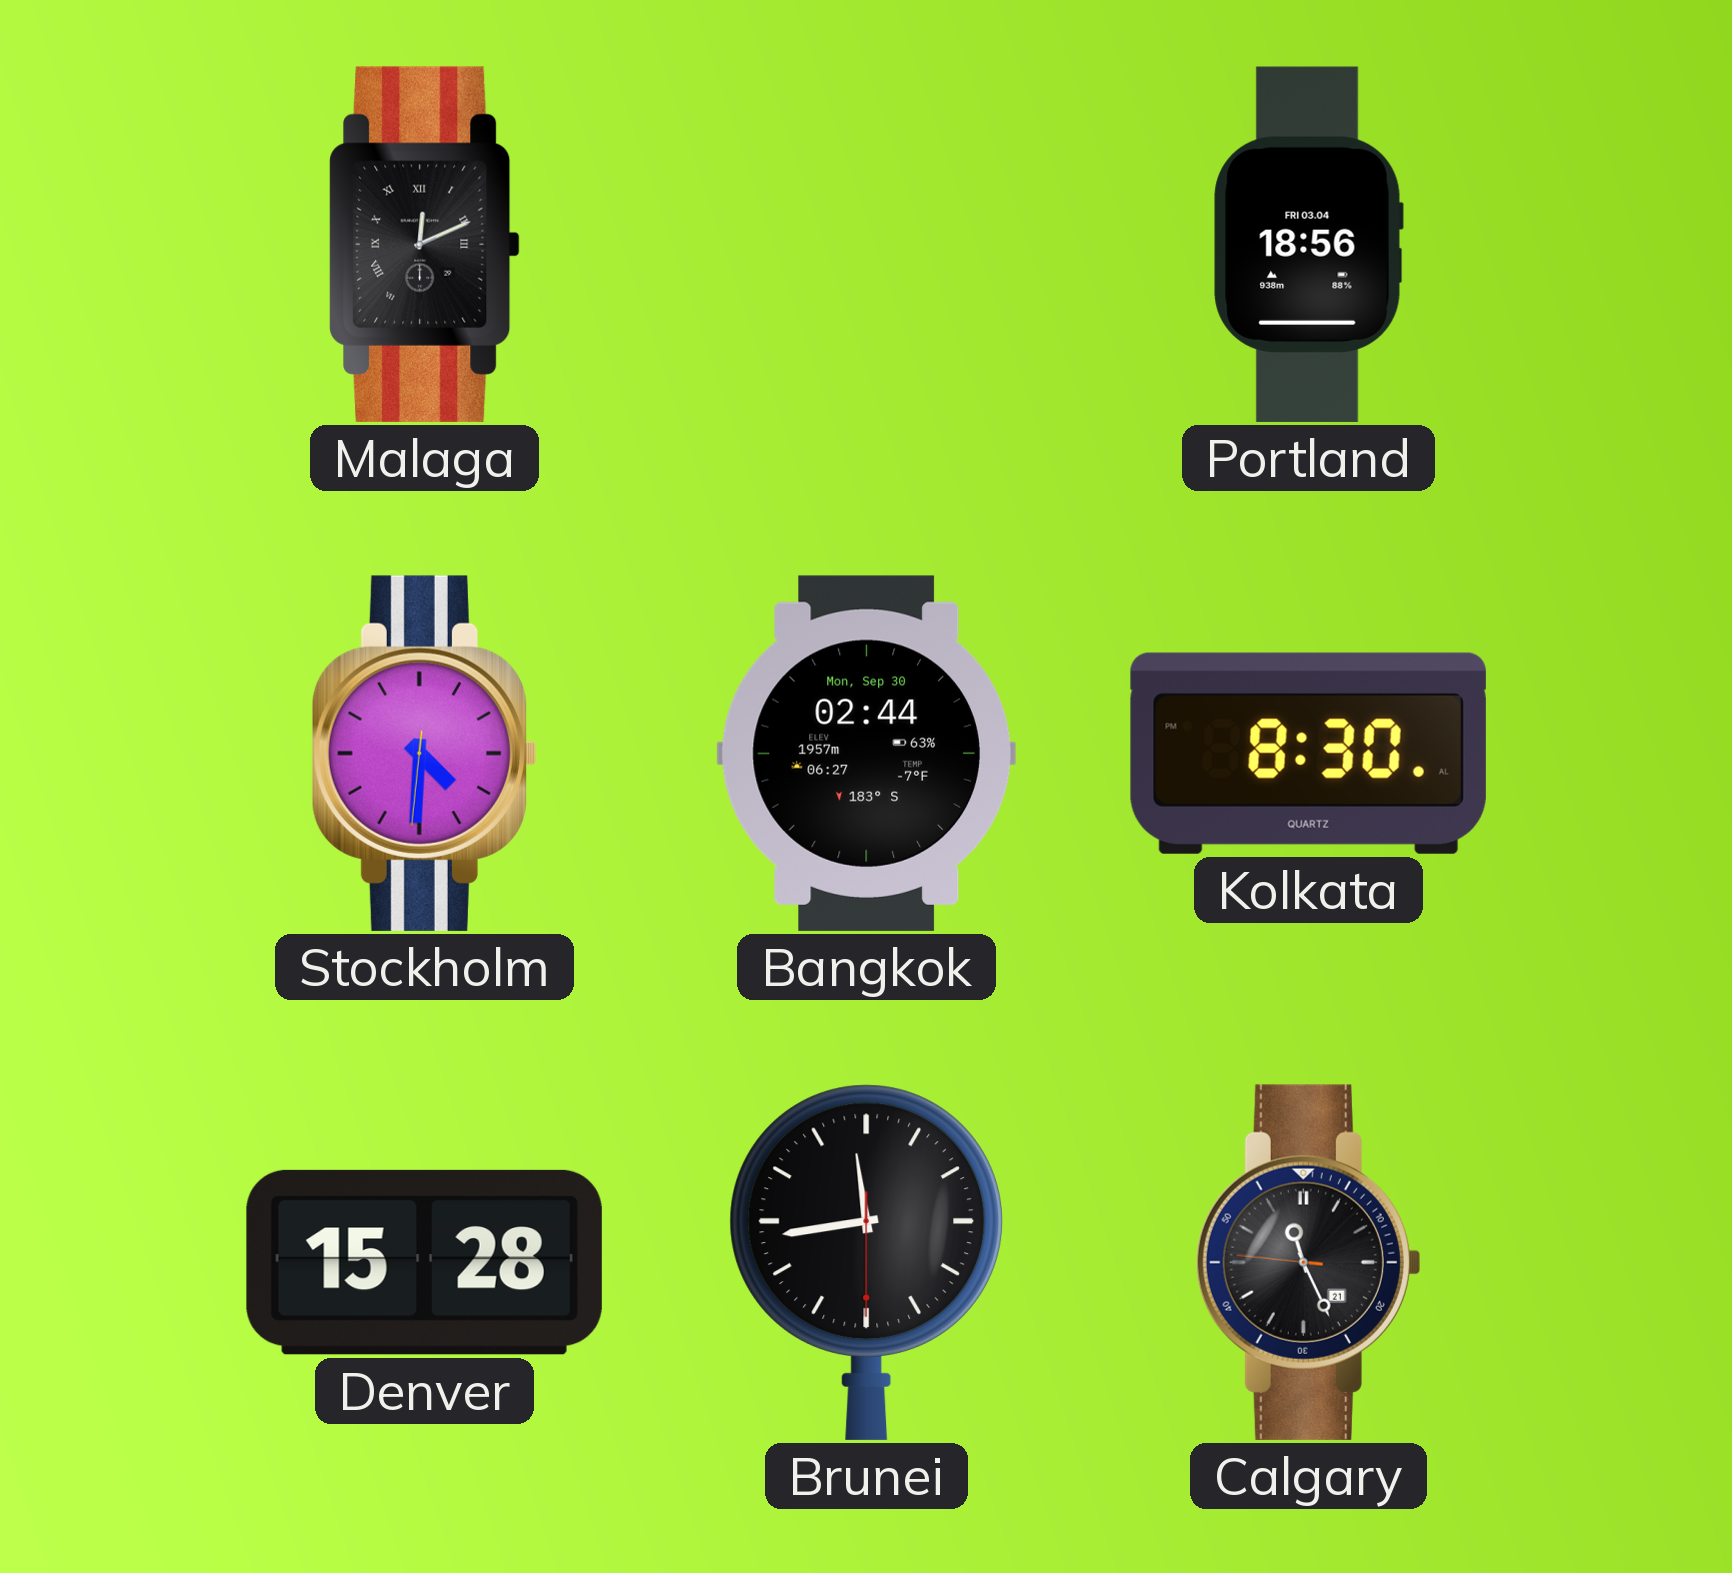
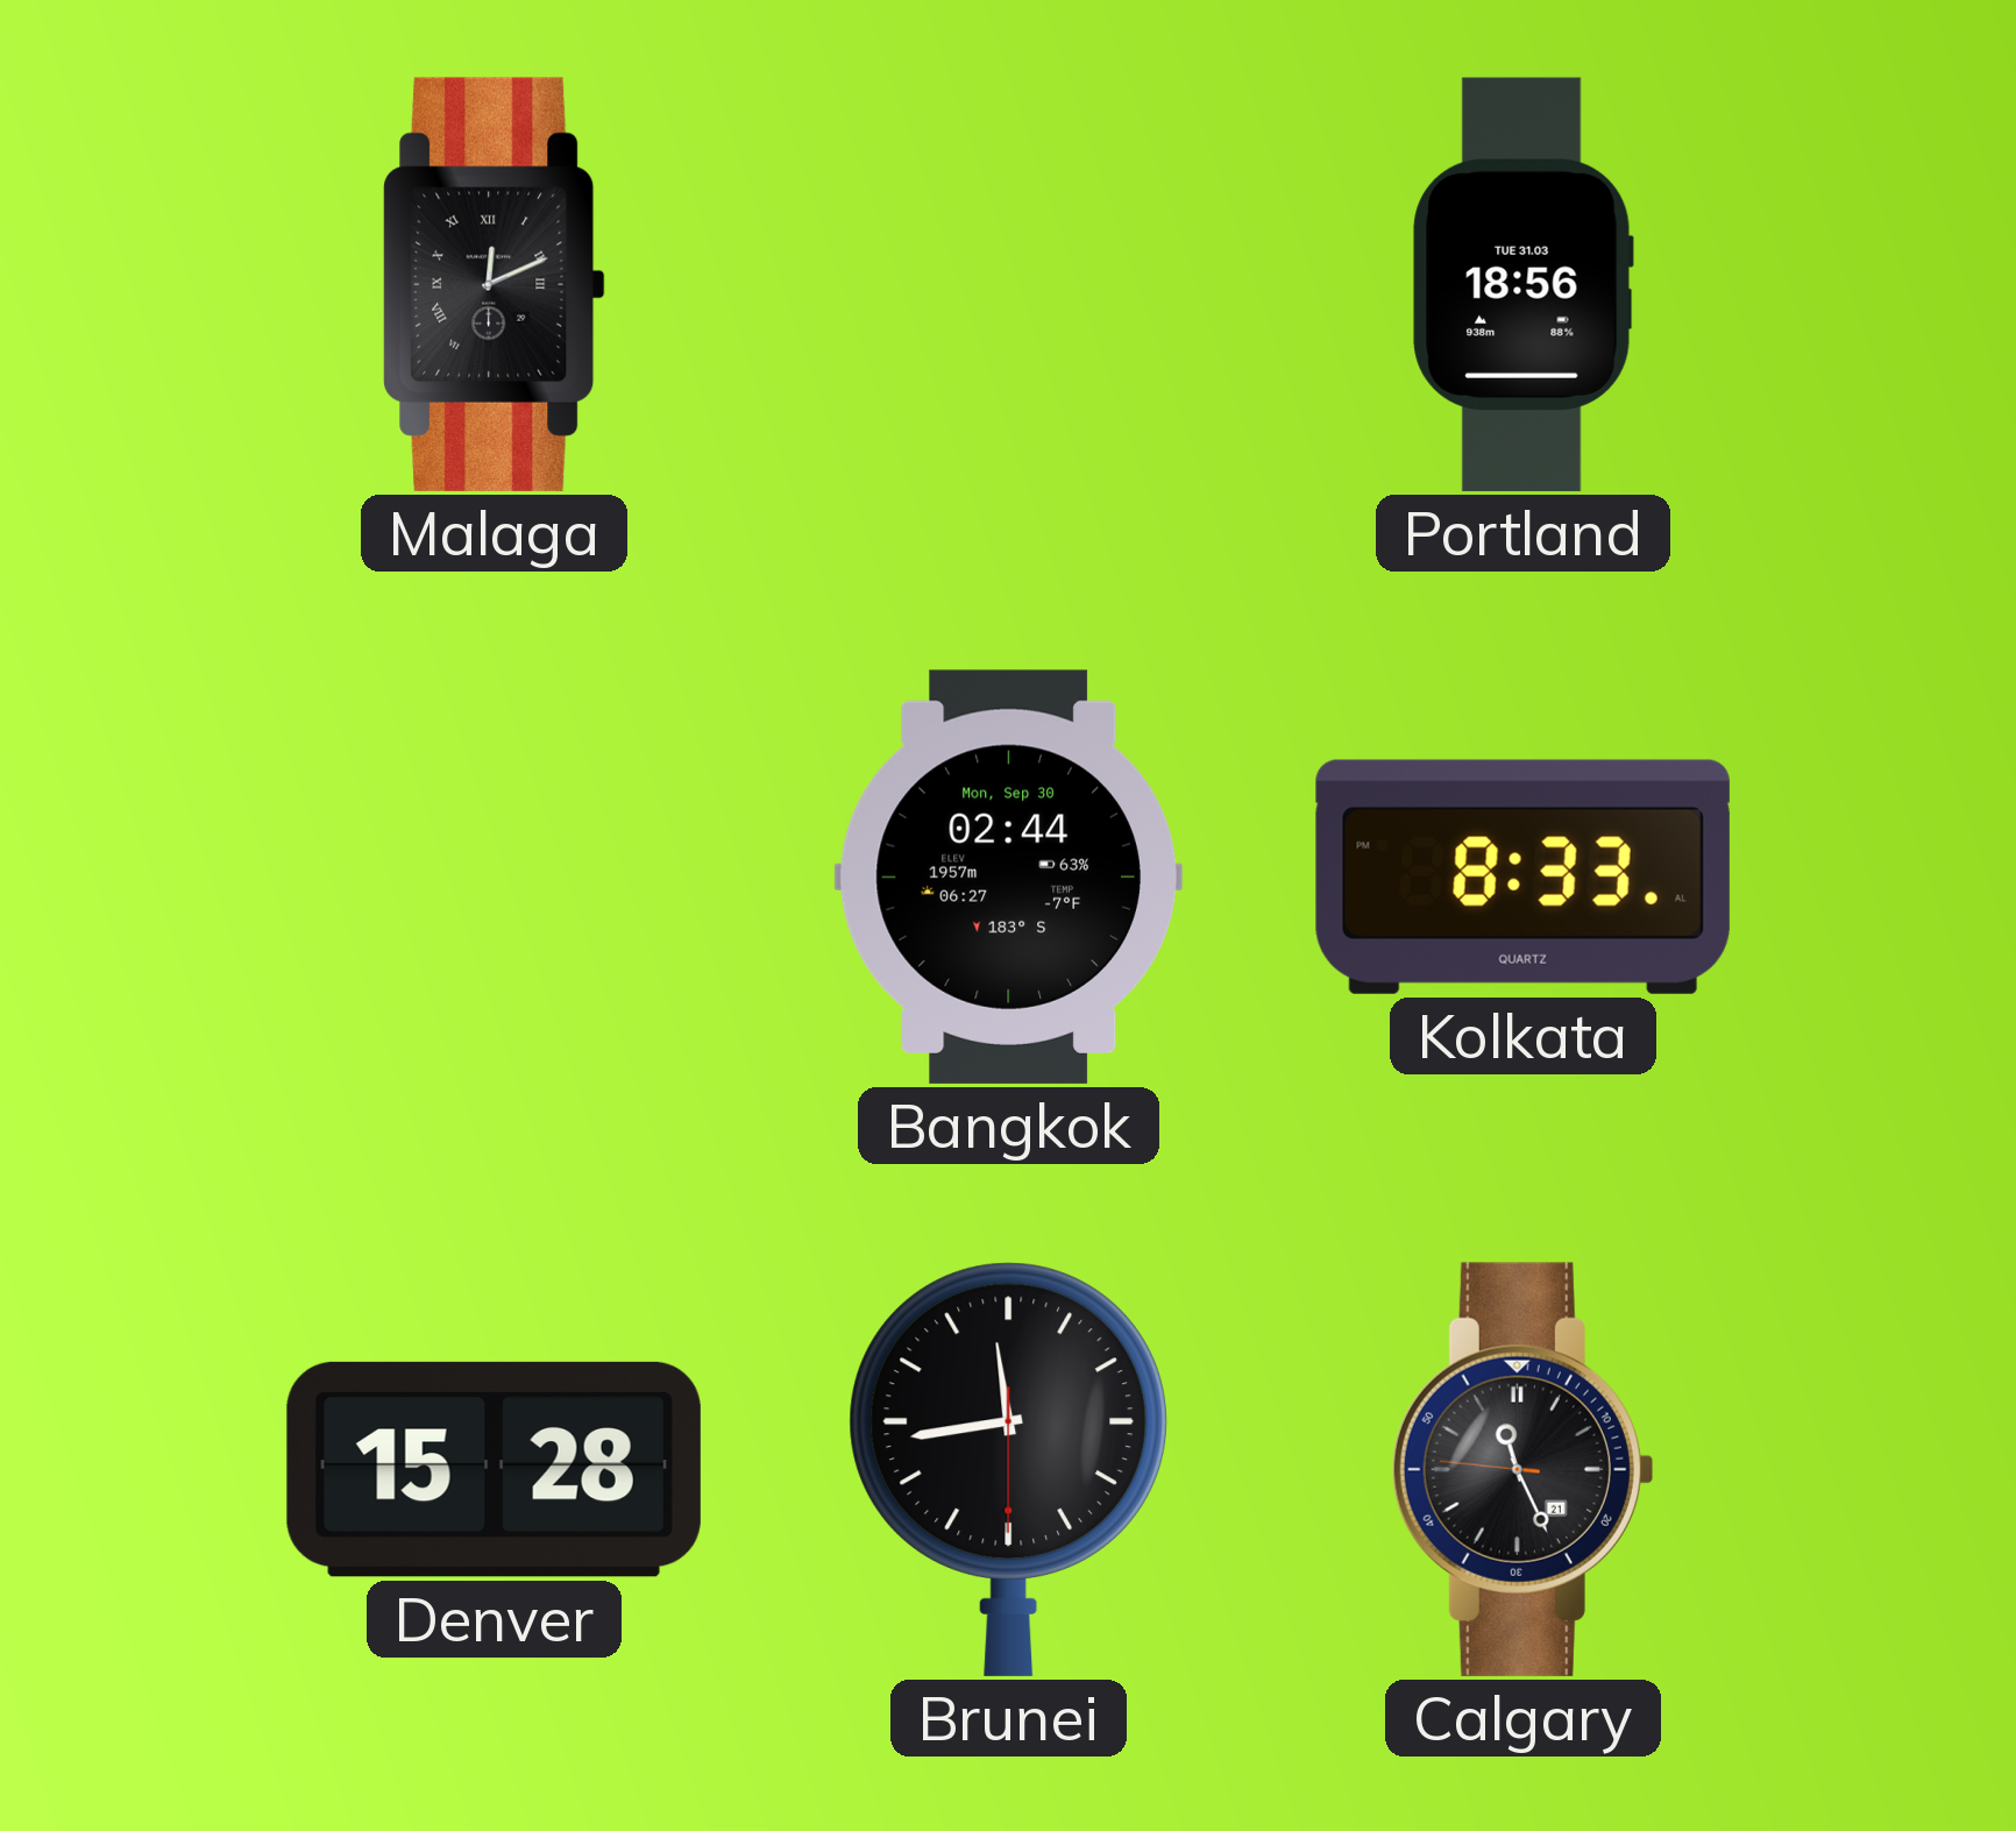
Portland date: FRI 03.04 -> TUE 31.03
Stockholm: 4:30 -> none
Kolkata: 8:30 -> 8:33
